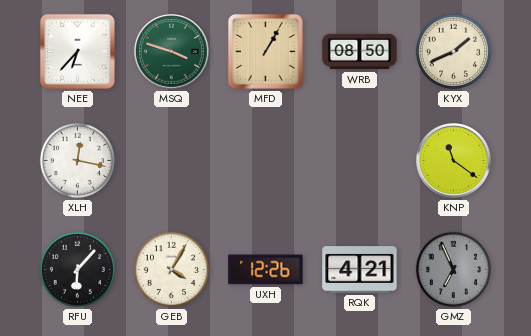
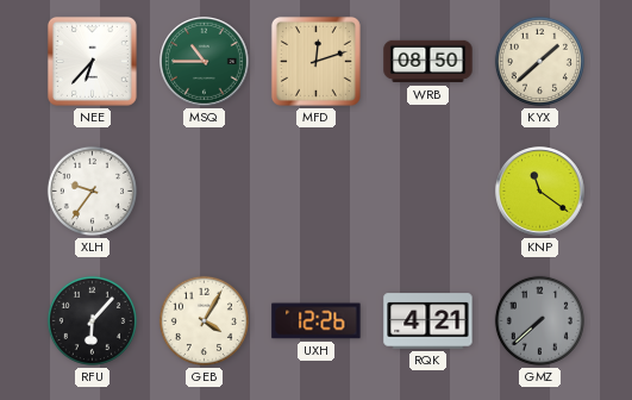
MSQ: 3:48 -> 10:45
MFD: 1:05 -> 12:12
KYX: 1:41 -> 1:38
XLH: 12:17 -> 9:36
GMZ: 6:56 -> 7:38
